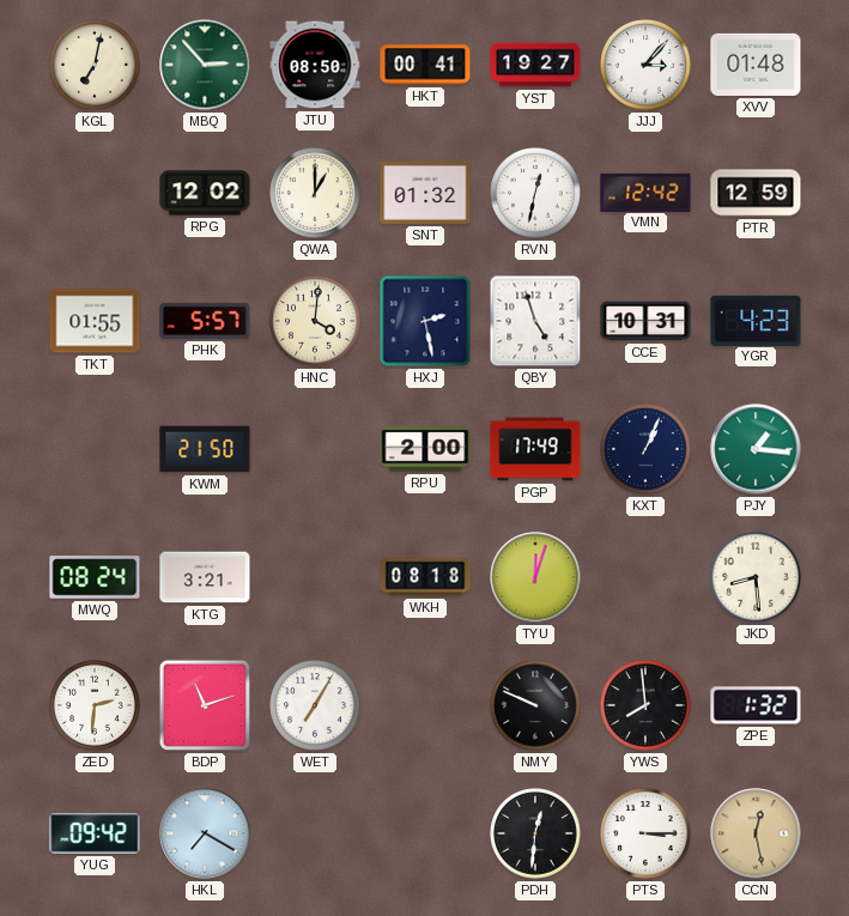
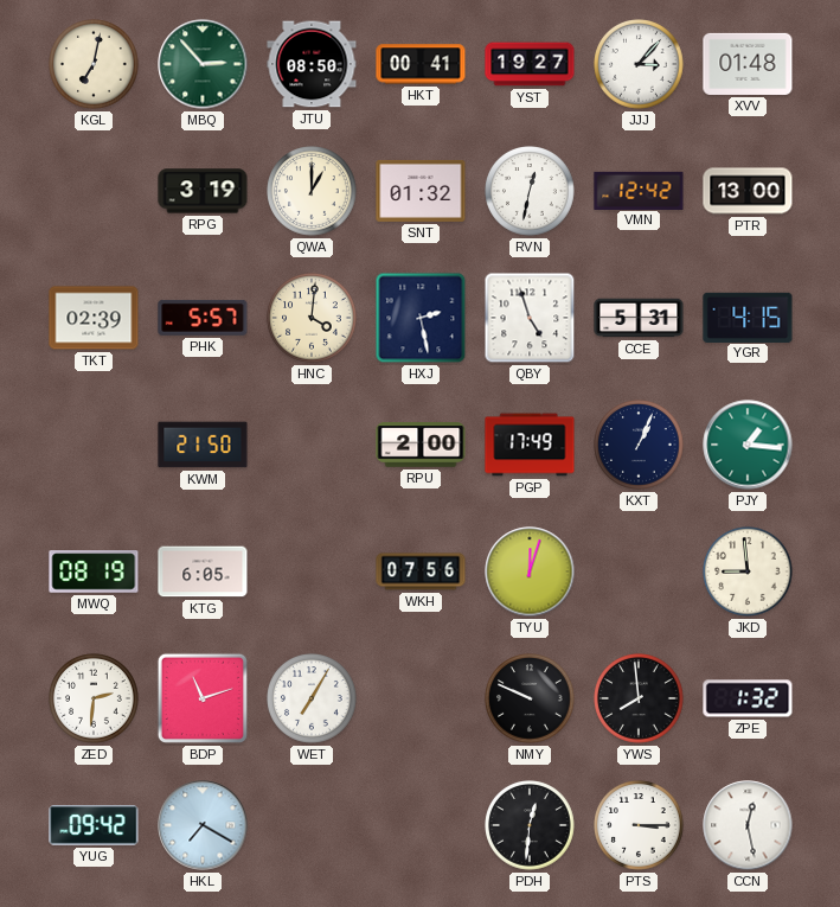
RPG: 12:02 -> 3:19
PTR: 12:59 -> 13:00
TKT: 01:55 -> 02:39
CCE: 10:31 -> 5:31
YGR: 4:23 -> 4:15
MWQ: 08:24 -> 08:19
KTG: 3:21 -> 6:05
WKH: 08:18 -> 07:56
JKD: 8:29 -> 8:59
CCN dial: champagne -> white
